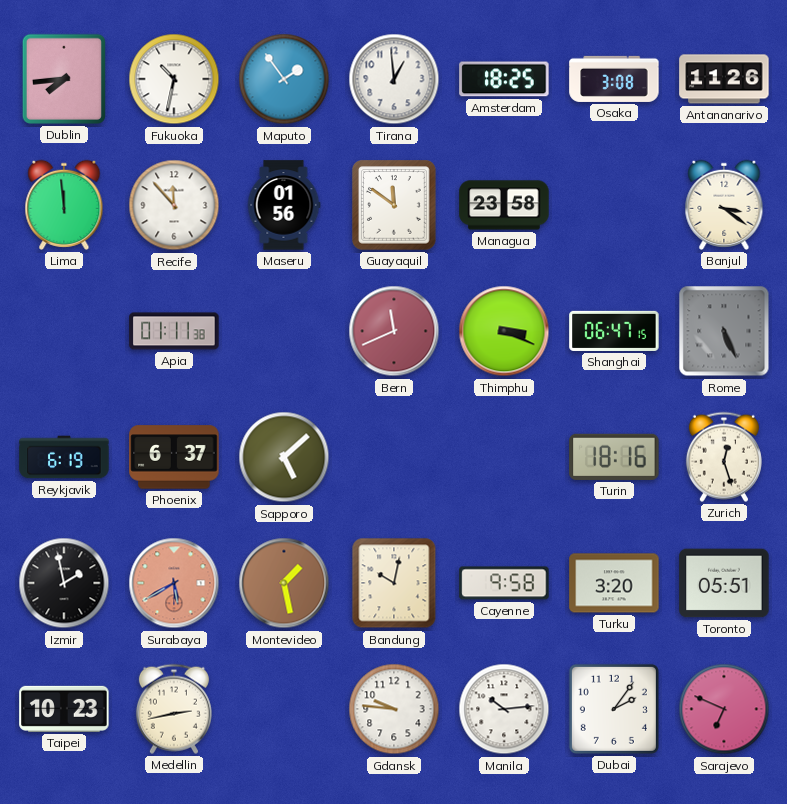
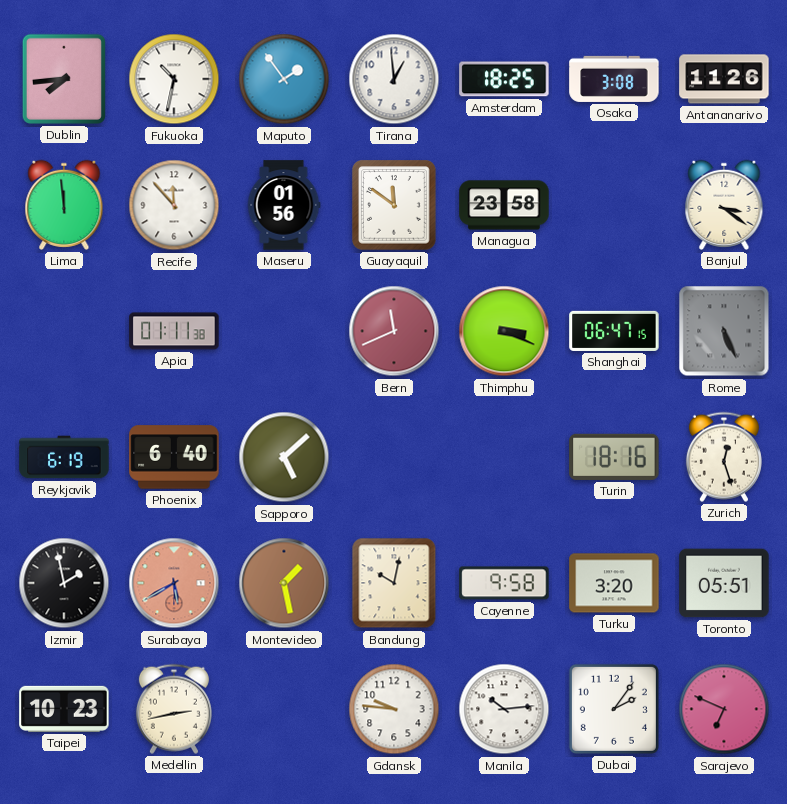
Phoenix: 6:37 -> 6:40
